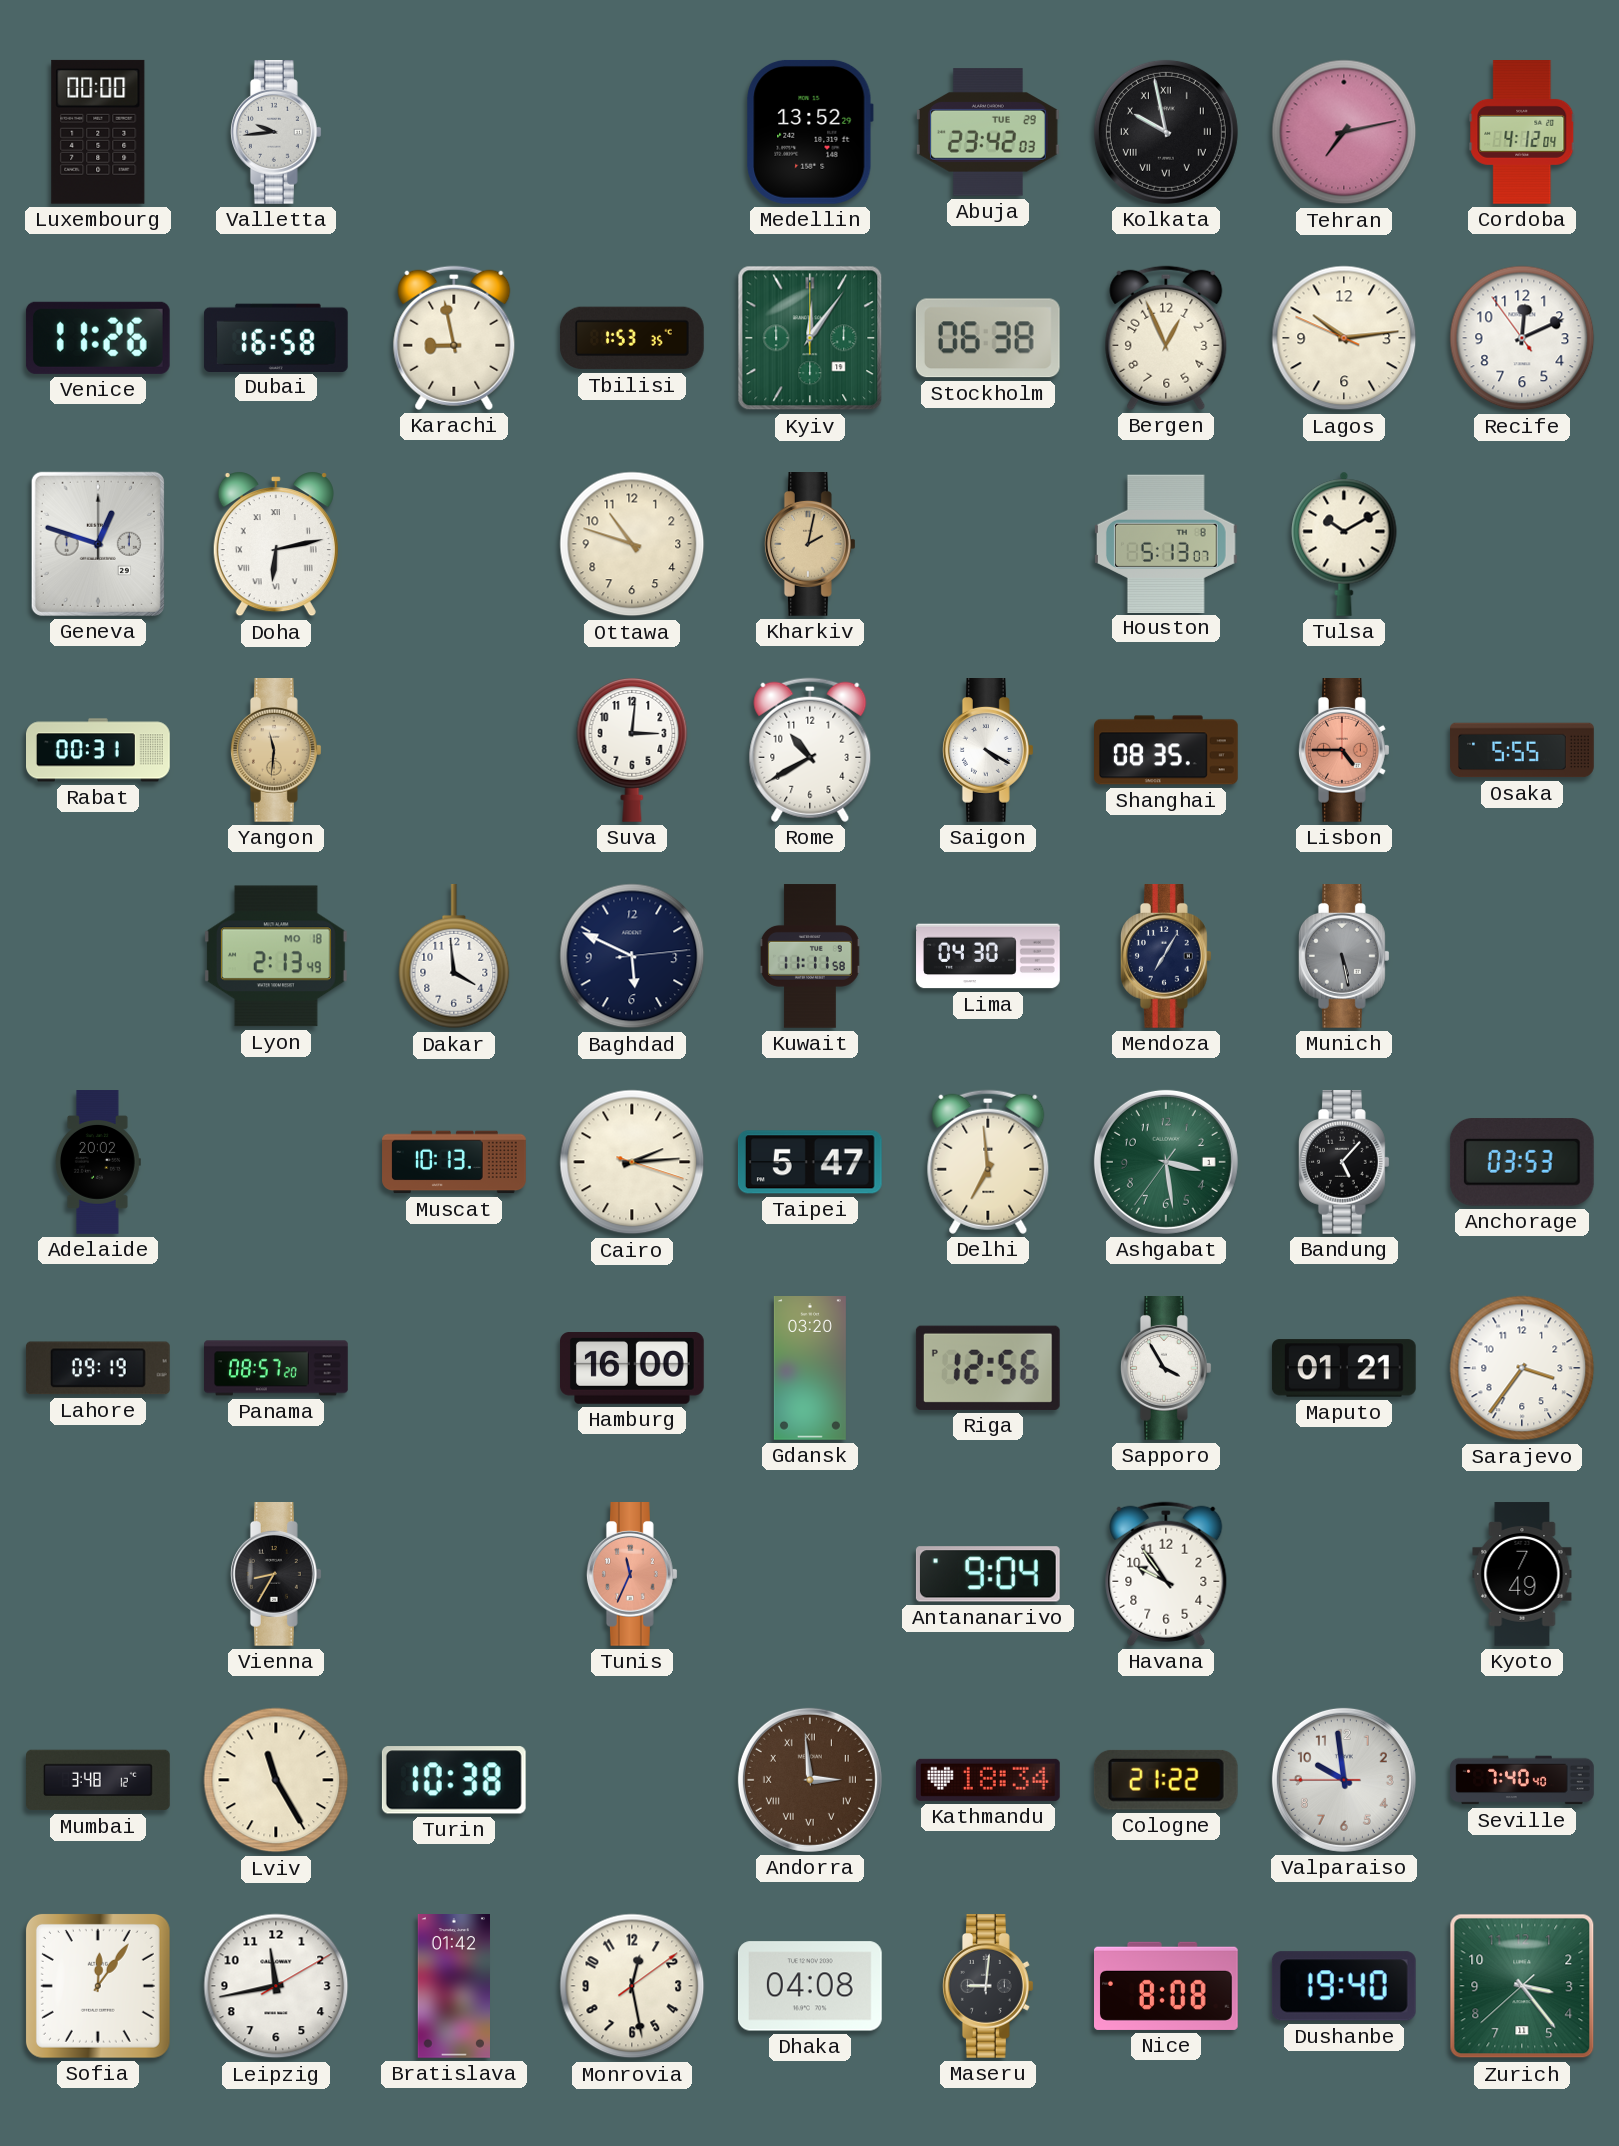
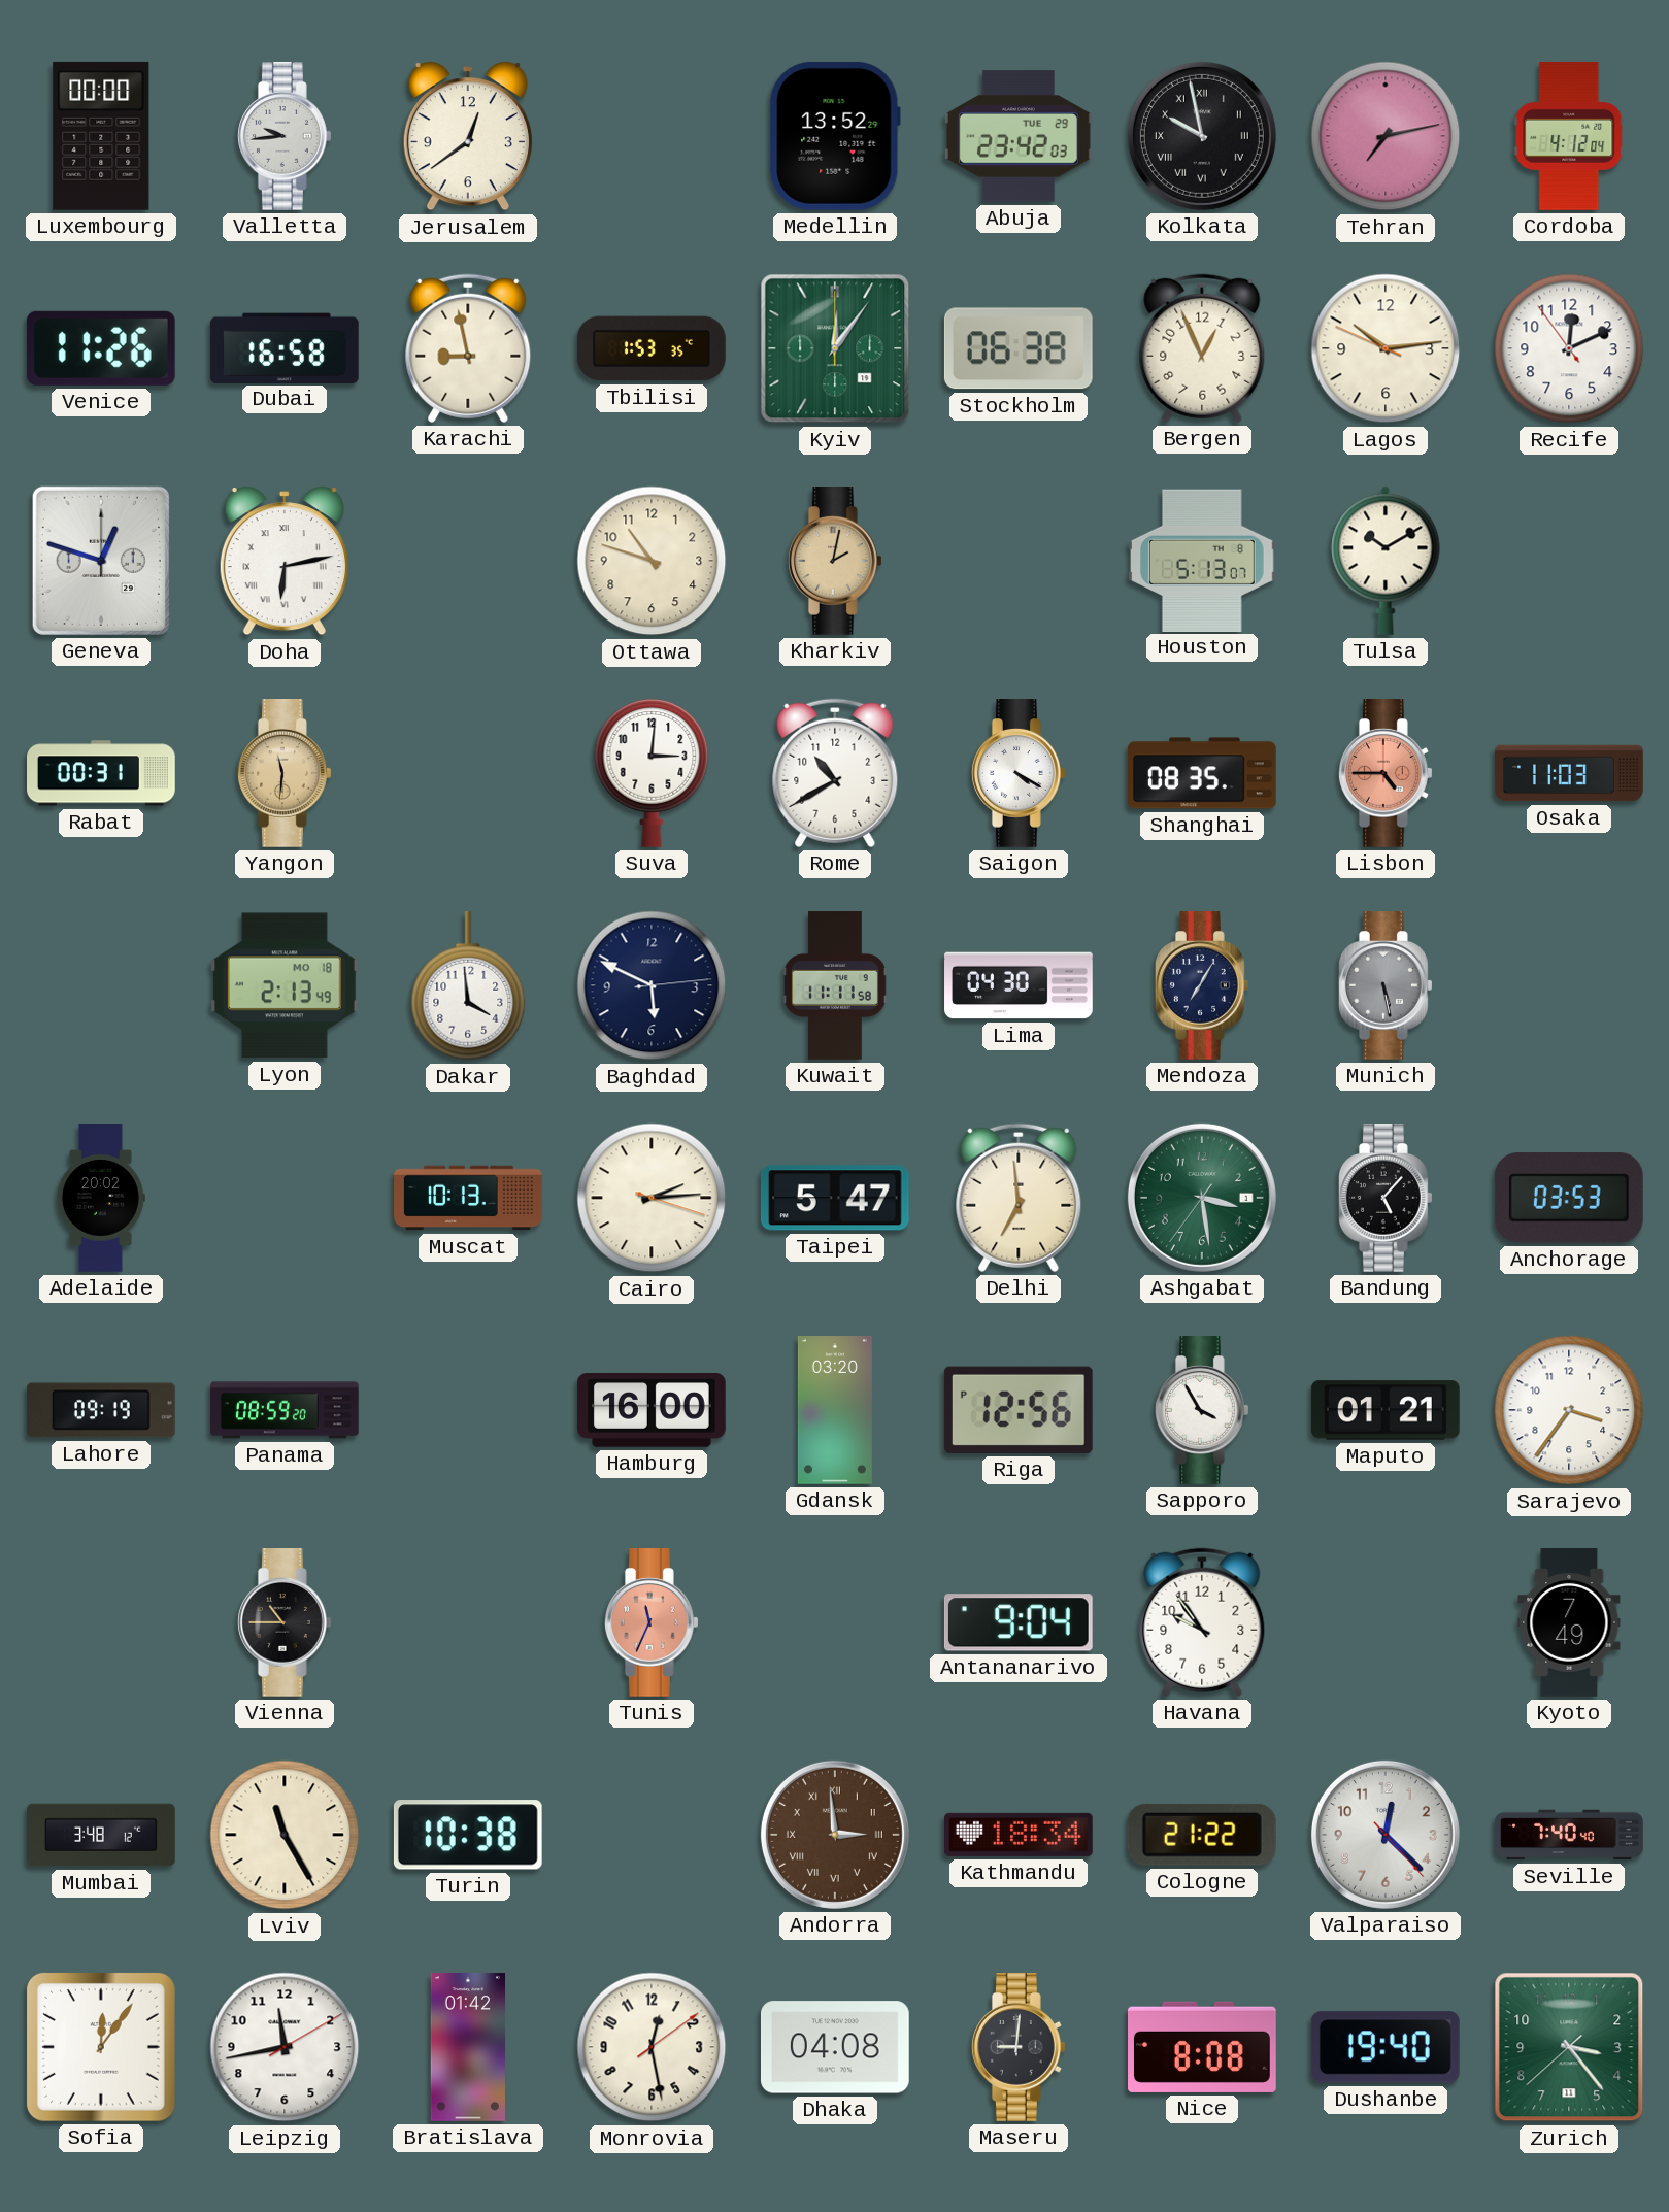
Jerusalem: none -> 12:39
Osaka: 5:55 -> 11:03
Panama: 08:57 -> 08:59
Vienna: 8:35 -> 10:45
Valparaiso: 9:58 -> 12:22
